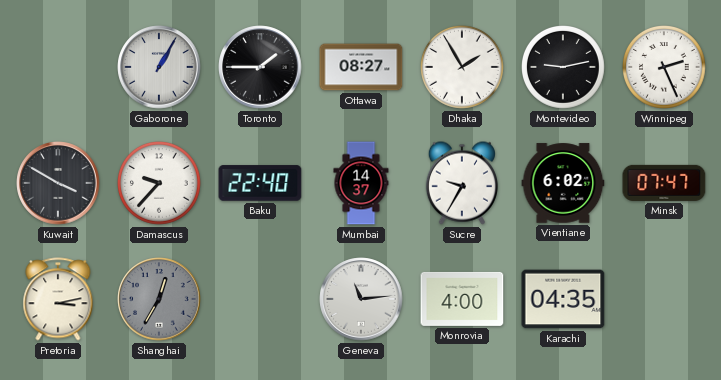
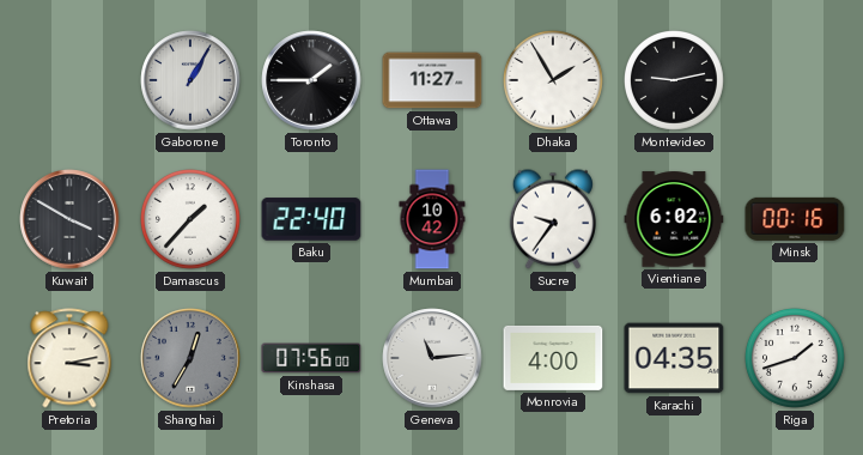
Ottawa: 08:27 -> 11:27
Winnipeg: 2:26 -> none
Damascus: 9:37 -> 1:37
Mumbai: 14:37 -> 10:42
Sucre: 9:35 -> 9:36
Minsk: 07:47 -> 00:16
Kinshasa: none -> 07:56
Riga: none -> 1:42
